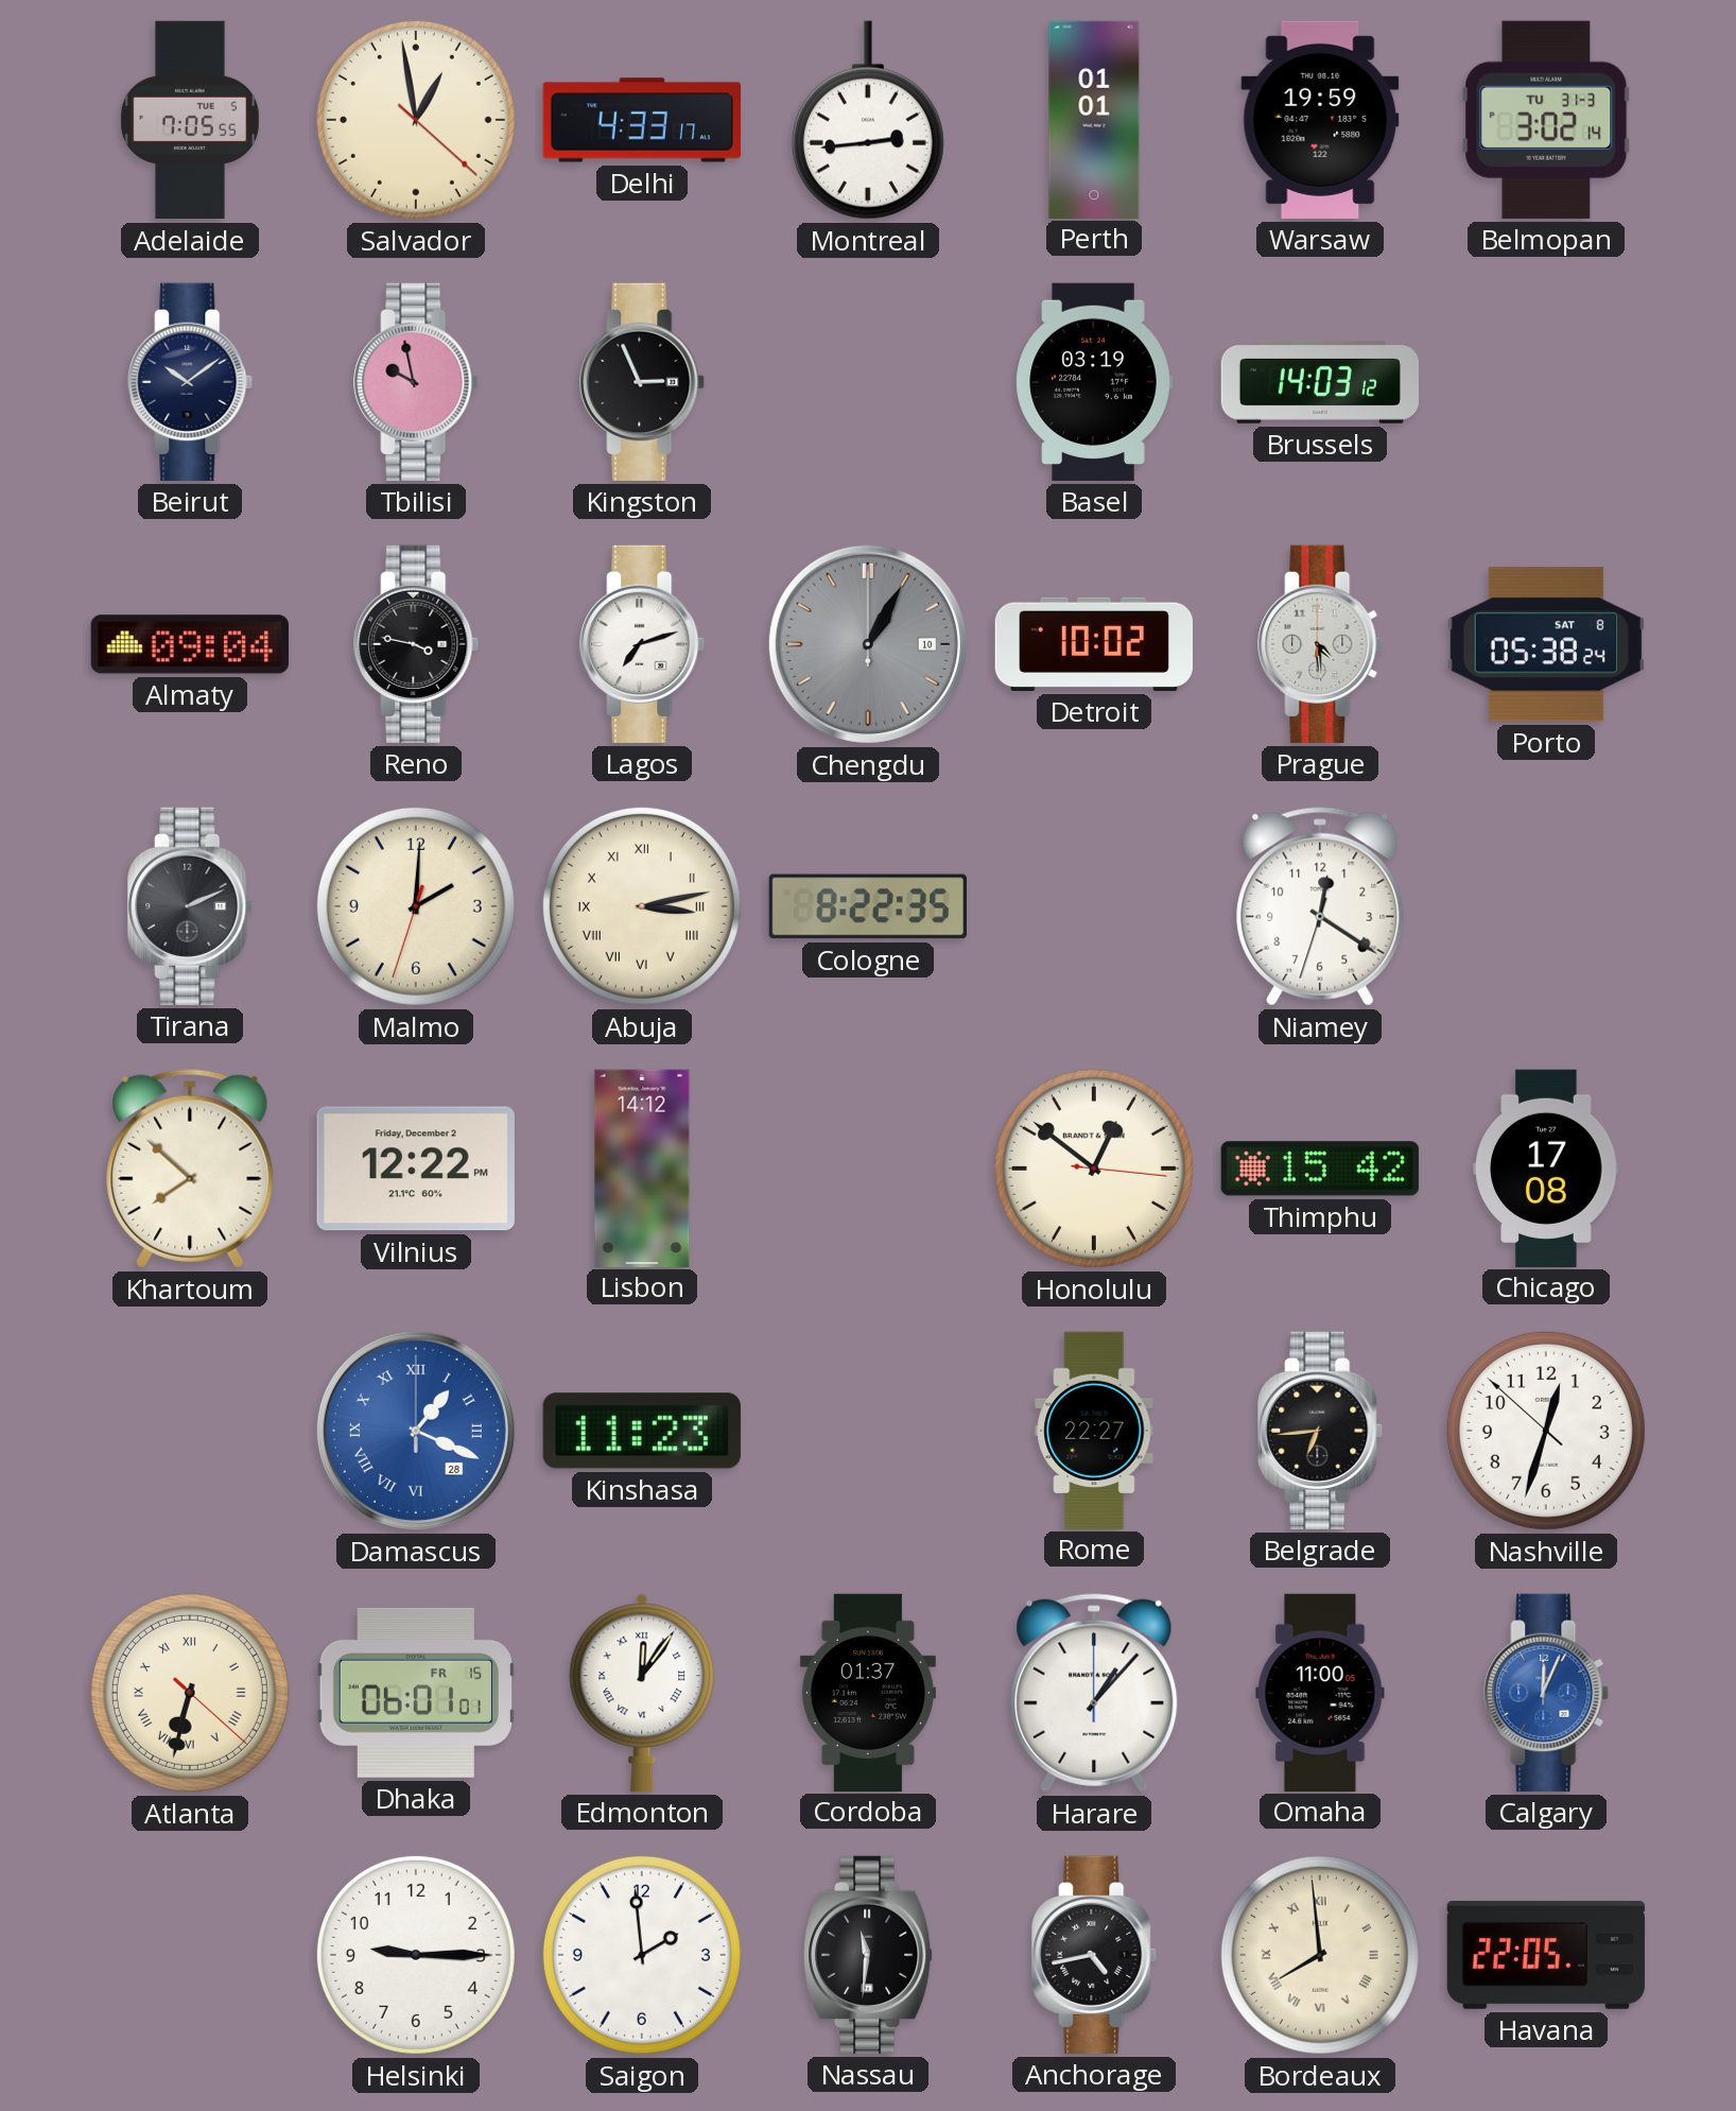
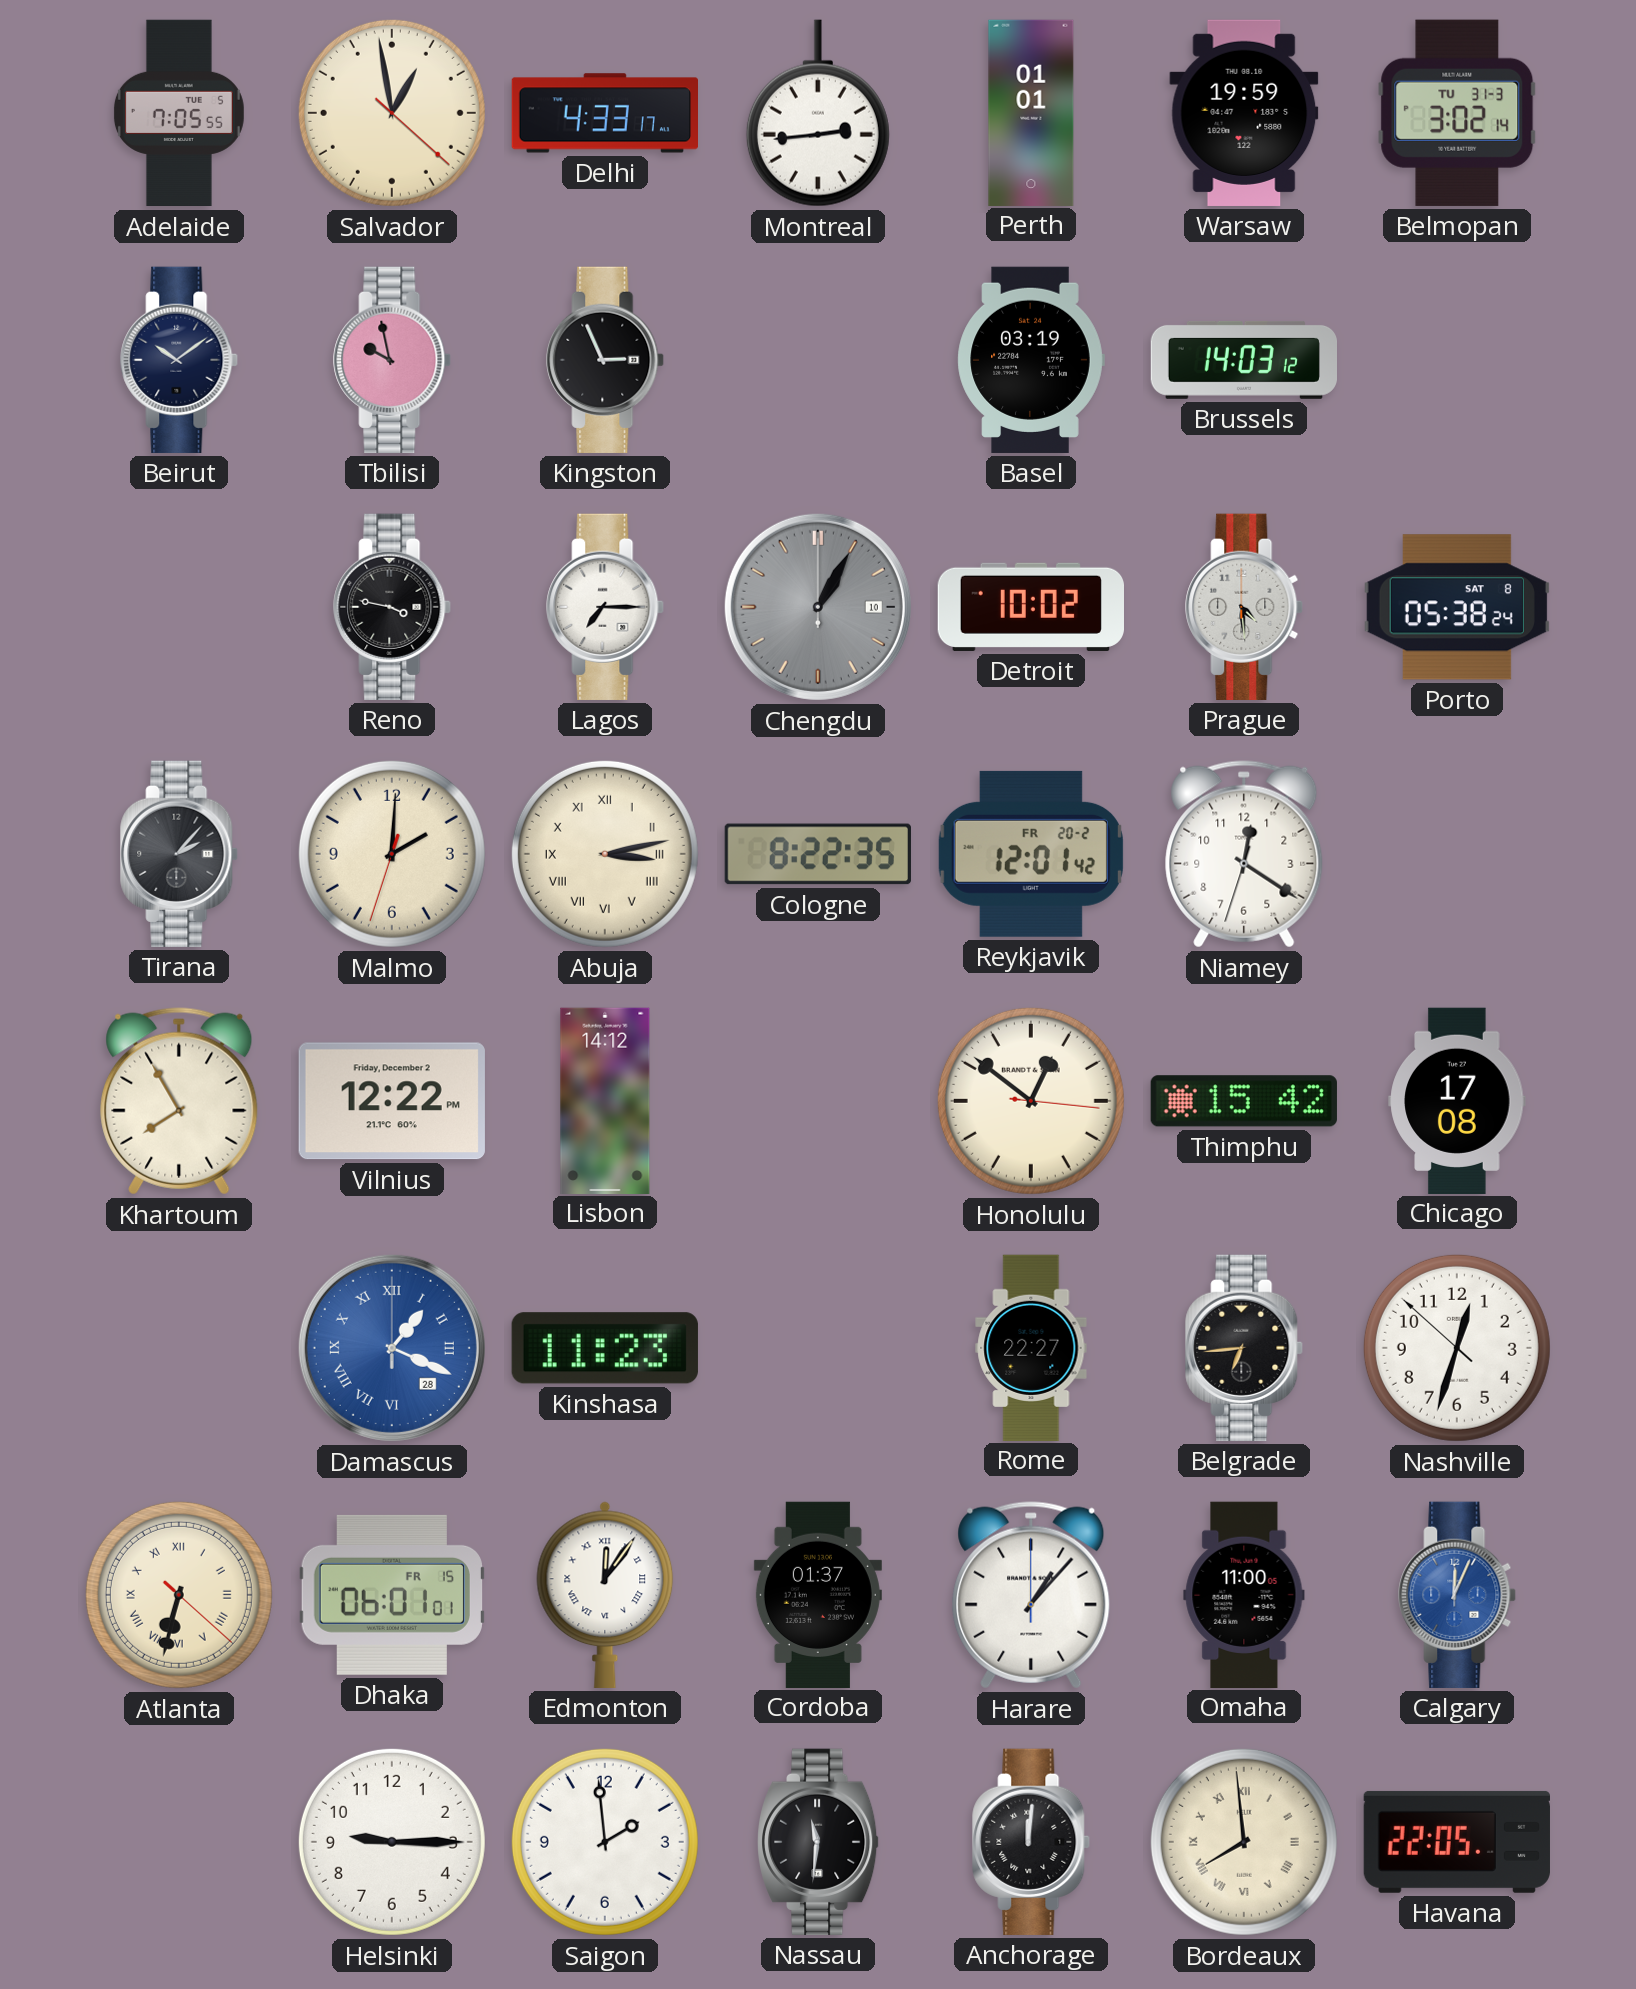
Almaty: 09:04 -> none
Lagos: 7:12 -> 7:15
Tirana: 2:11 -> 2:07
Reykjavik: none -> 12:01
Khartoum: 7:52 -> 7:55
Anchorage: 4:43 -> 12:01
